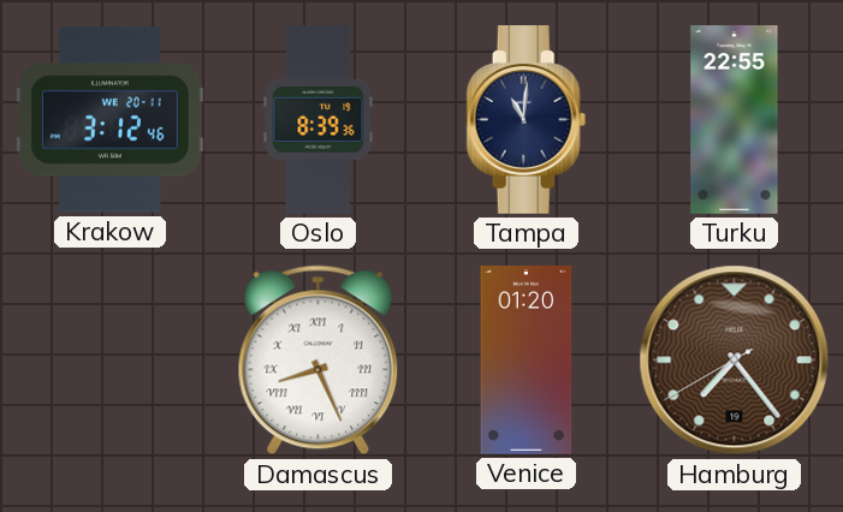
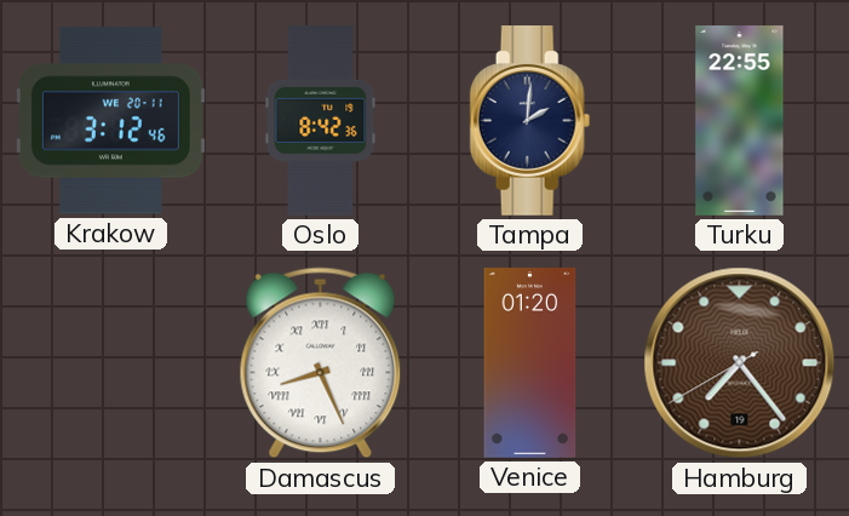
Oslo: 8:39 -> 8:42
Tampa: 11:01 -> 2:01
